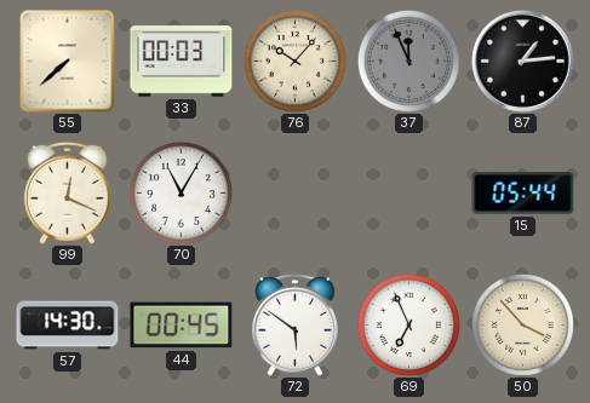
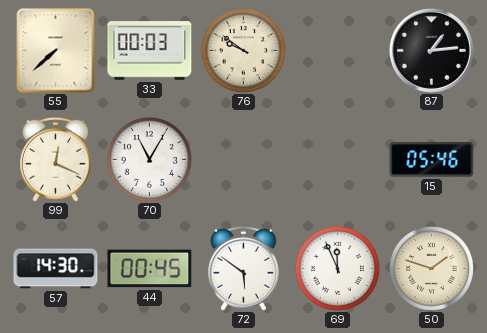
76: 10:07 -> 9:51
37: 11:56 -> none
15: 05:44 -> 05:46
69: 6:56 -> 11:56
50: 3:53 -> 1:48
